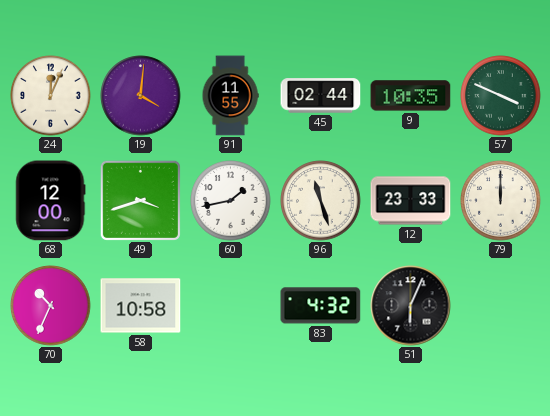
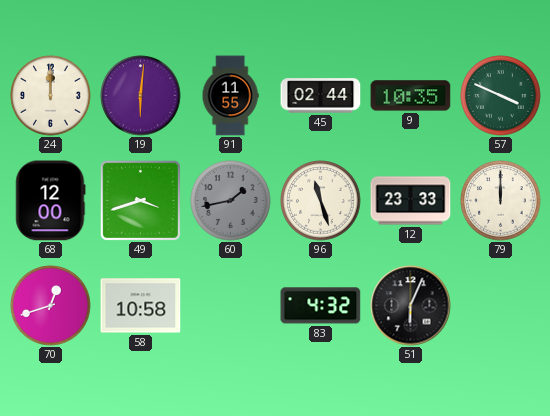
24: 12:04 -> 12:00
19: 4:01 -> 6:01
60 dial: white -> grey
70: 10:34 -> 12:42
